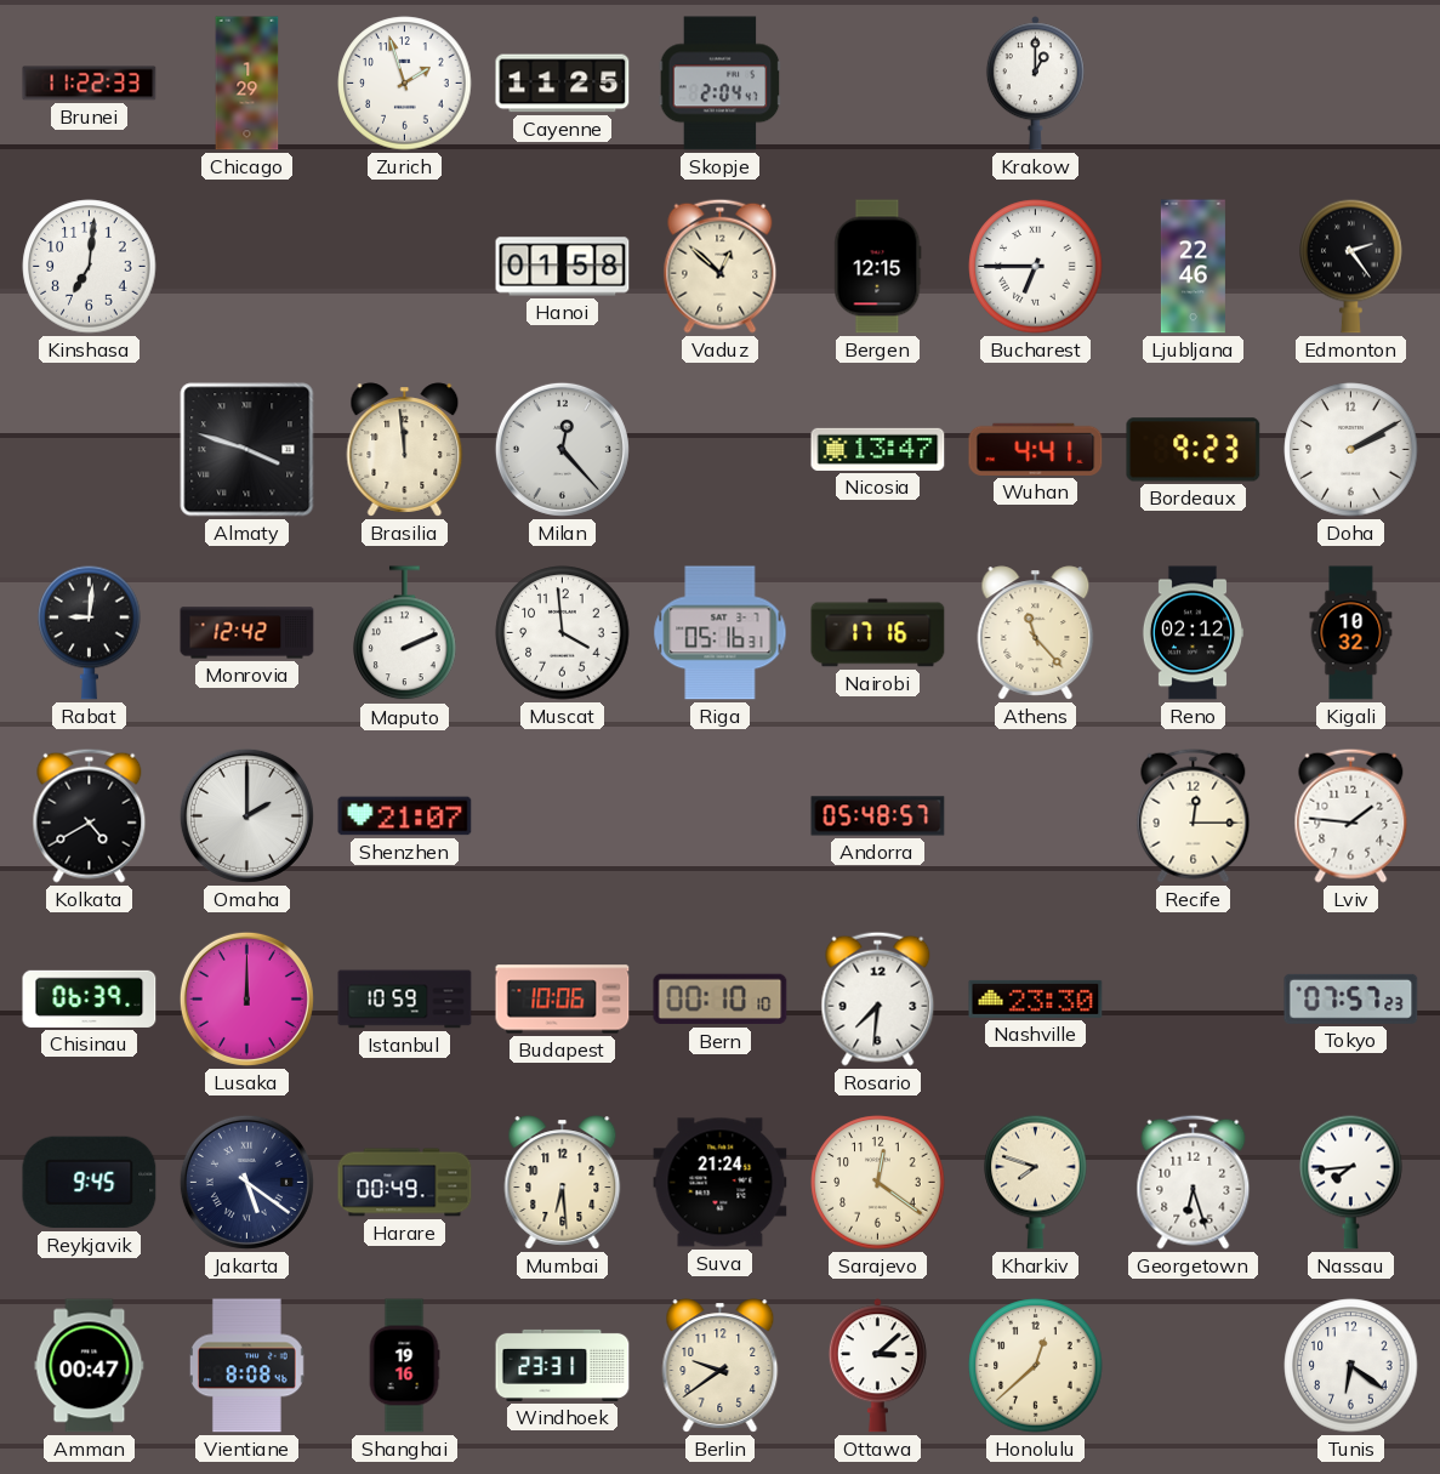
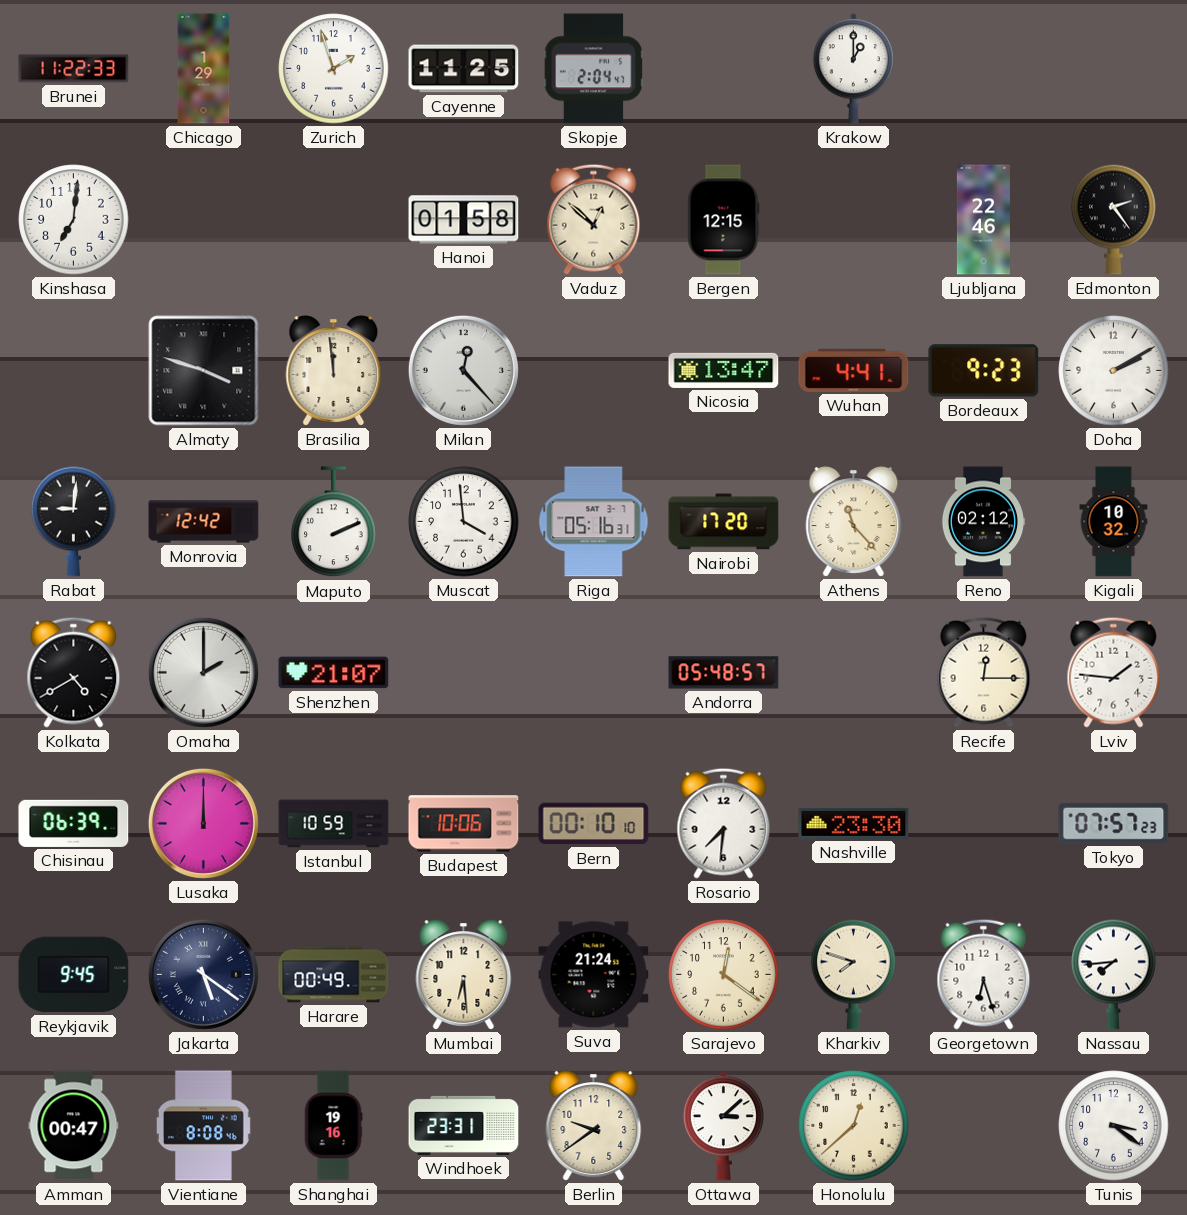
Bucharest: 6:45 -> none
Nairobi: 17:16 -> 17:20
Tunis: 6:21 -> 3:21
